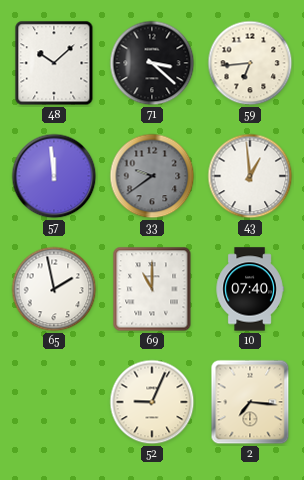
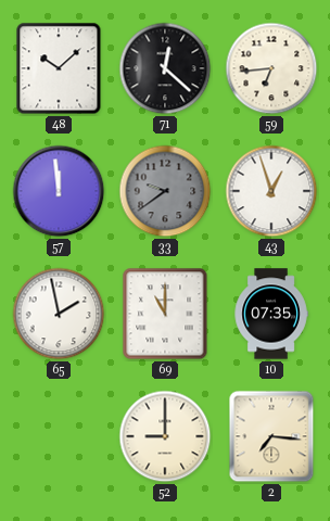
71: 3:22 -> 12:22
43: 12:59 -> 12:57
10: 07:40 -> 07:35
52: 9:04 -> 9:00
